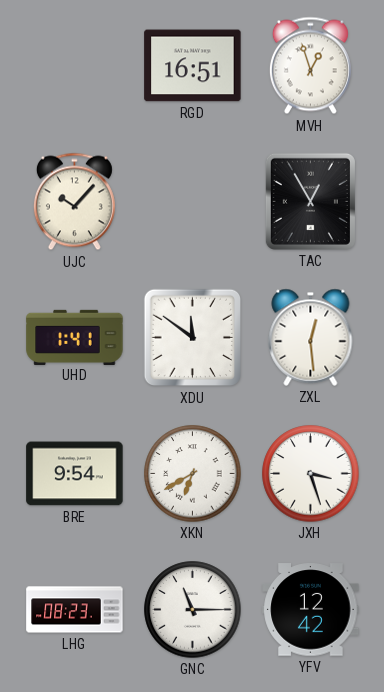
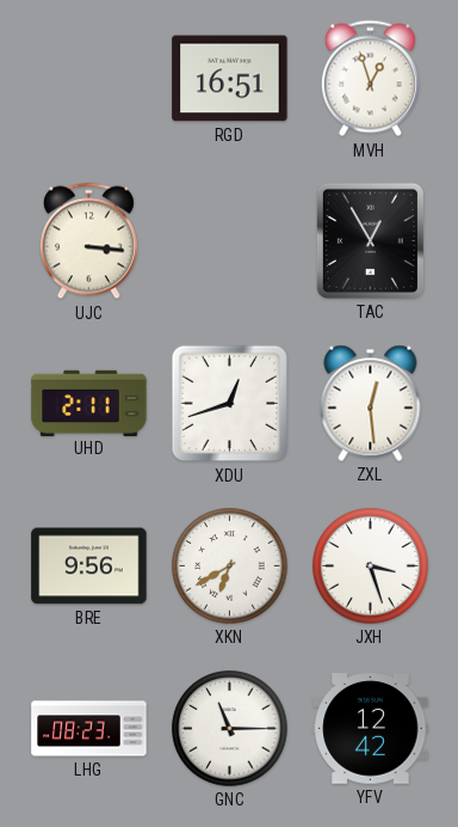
UJC: 10:07 -> 3:16
UHD: 1:41 -> 2:11
XDU: 11:51 -> 12:42
BRE: 9:54 -> 9:56
